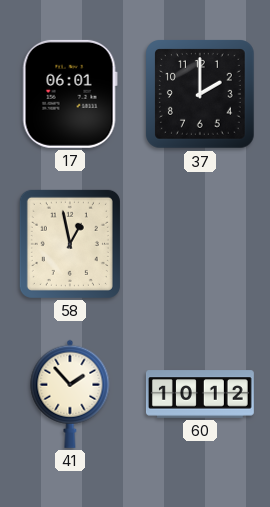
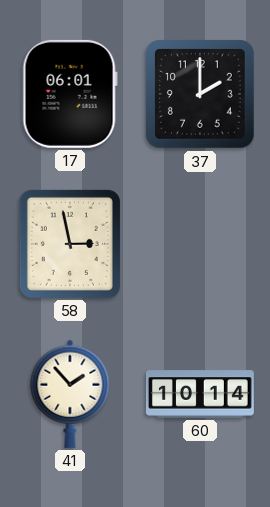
58: 12:58 -> 2:58
60: 10:12 -> 10:14
